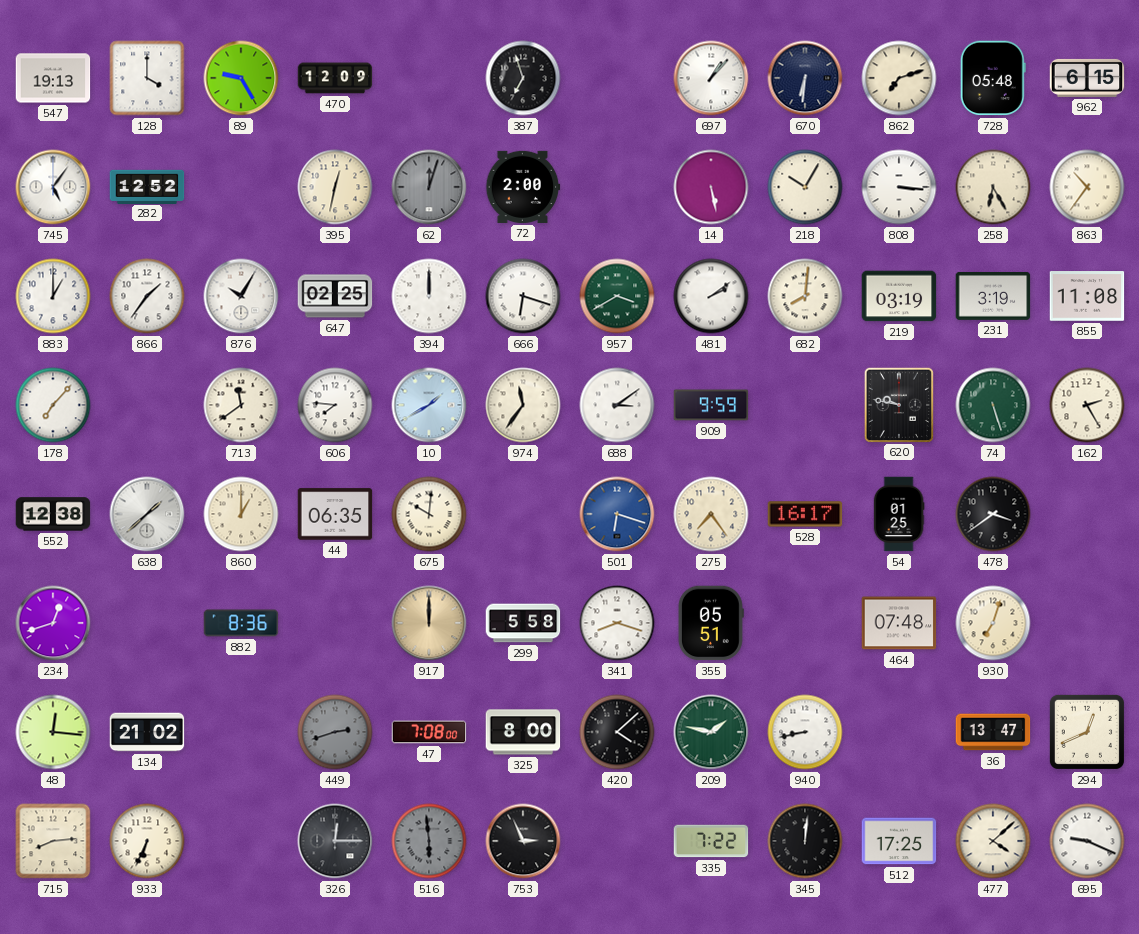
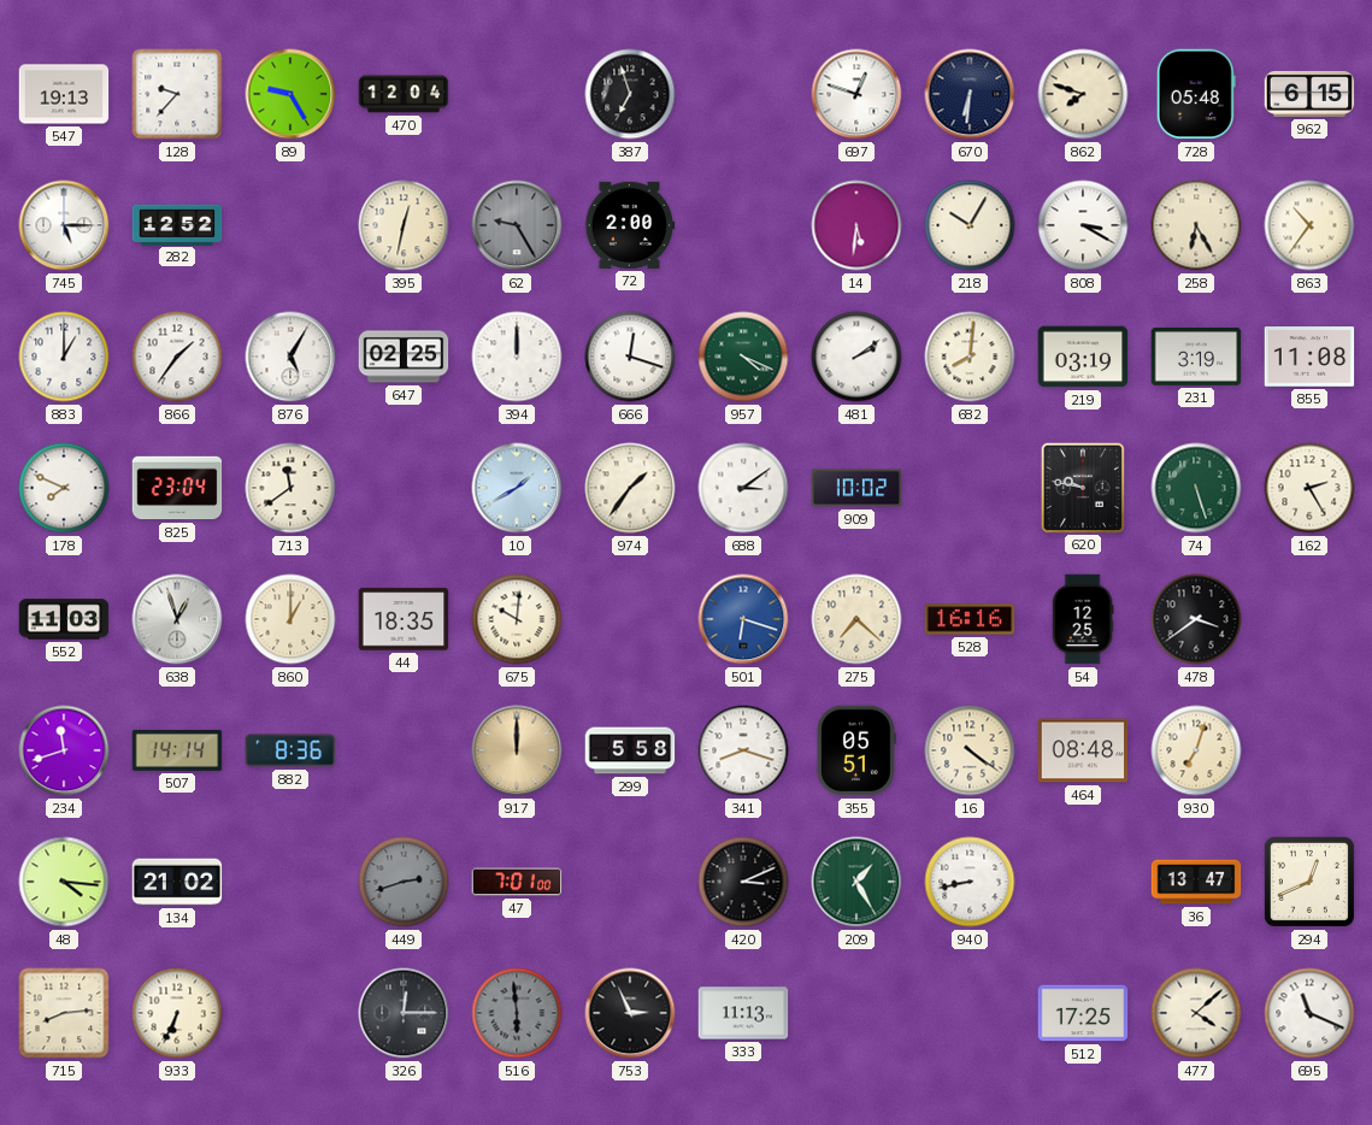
128: 4:00 -> 9:37
470: 12:09 -> 12:04
697: 1:07 -> 12:48
862: 7:12 -> 7:48
745: 5:06 -> 5:15
62: 12:03 -> 9:25
14: 5:28 -> 5:31
808: 3:16 -> 3:20
876: 10:05 -> 5:05
666: 6:18 -> 12:18
957: 3:40 -> 4:19
178: 7:07 -> 7:49
825: none -> 23:04
606: 7:46 -> none
974: 11:36 -> 1:36
909: 9:59 -> 10:02
552: 12:38 -> 11:03
638: 1:38 -> 12:57
44: 06:35 -> 18:35
275: 7:24 -> 7:22
528: 16:17 -> 16:16
54: 01:25 -> 12:25
234: 12:42 -> 11:42
507: none -> 14:14
16: none -> 4:21
464: 07:48 -> 08:48
48: 12:16 -> 4:16
47: 7:08 -> 7:01
325: 8:00 -> none
420: 4:08 -> 3:11
209: 1:47 -> 1:25
333: none -> 11:13
335: 7:22 -> none
345: 12:01 -> none
695: 9:19 -> 11:19
